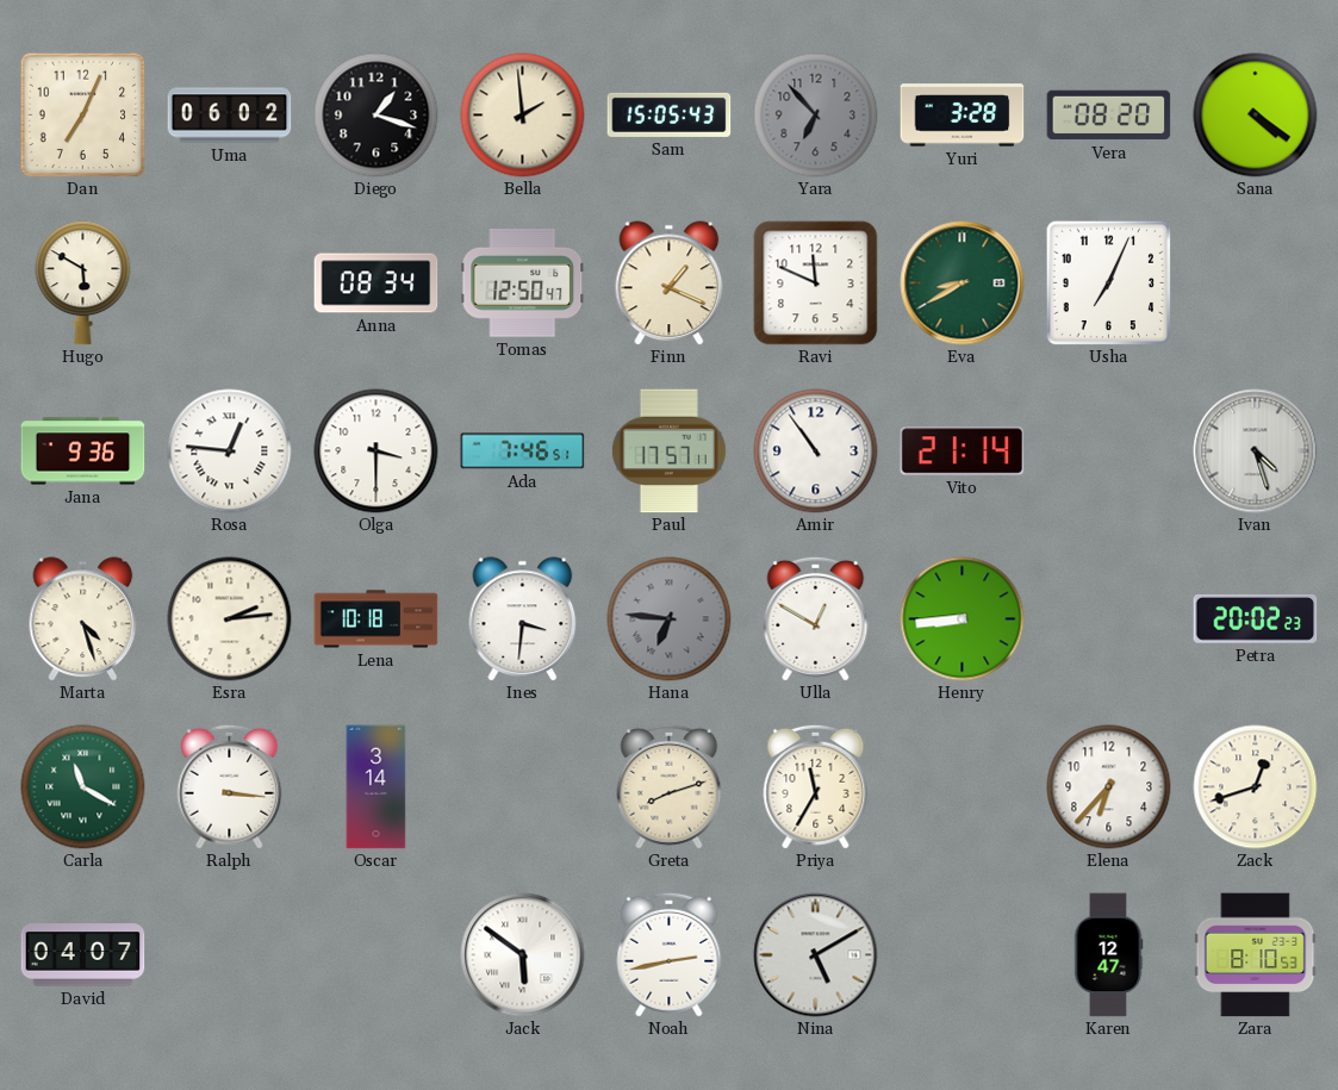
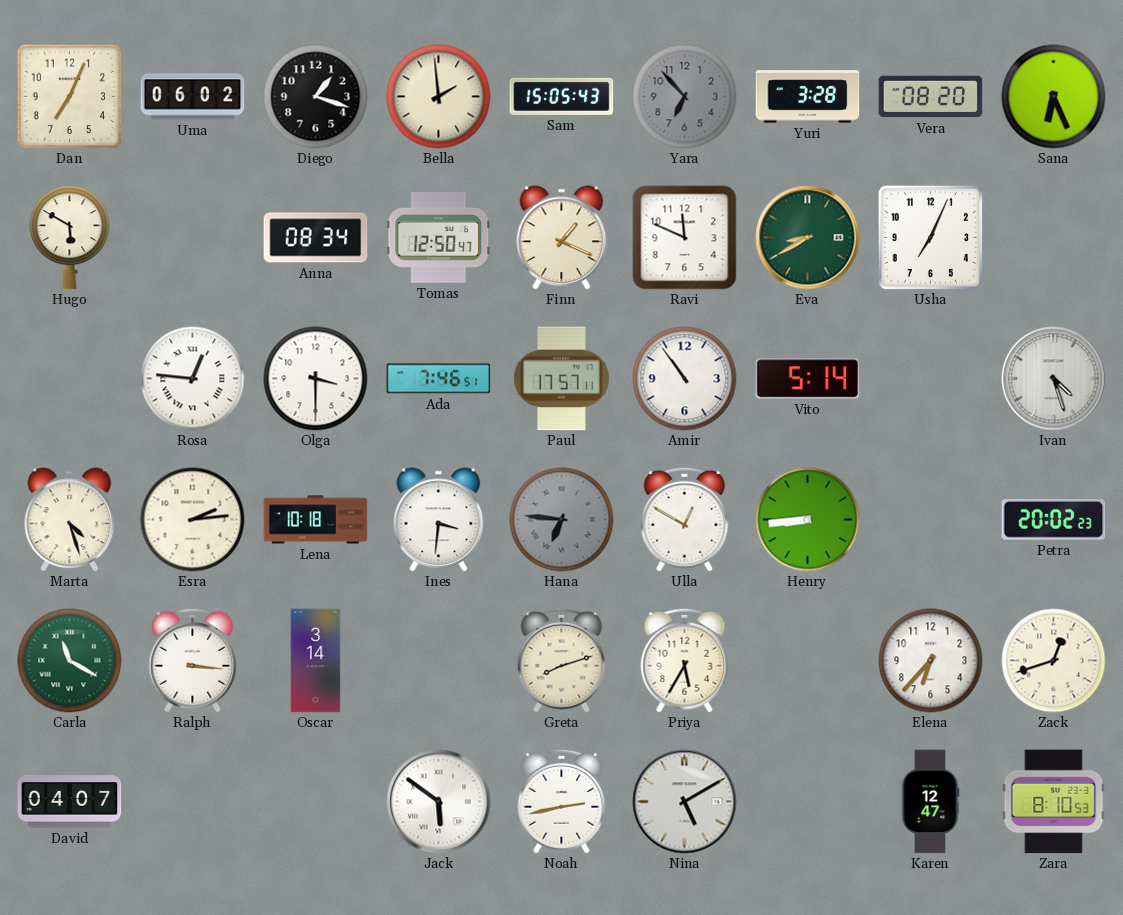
Sana: 4:21 -> 6:26
Jana: 9:36 -> none
Vito: 21:14 -> 5:14
Priya: 11:35 -> 5:35
